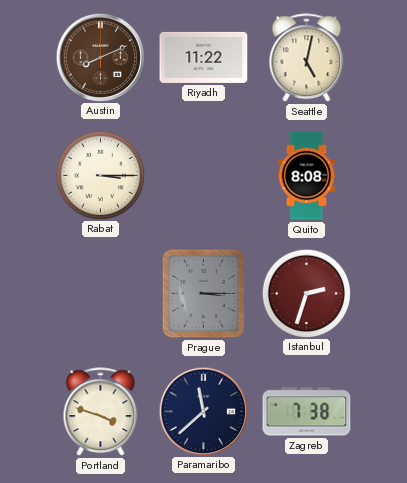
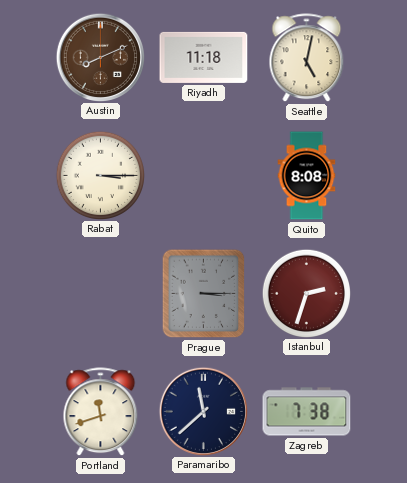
Riyadh: 11:22 -> 11:18
Portland: 3:48 -> 11:42
